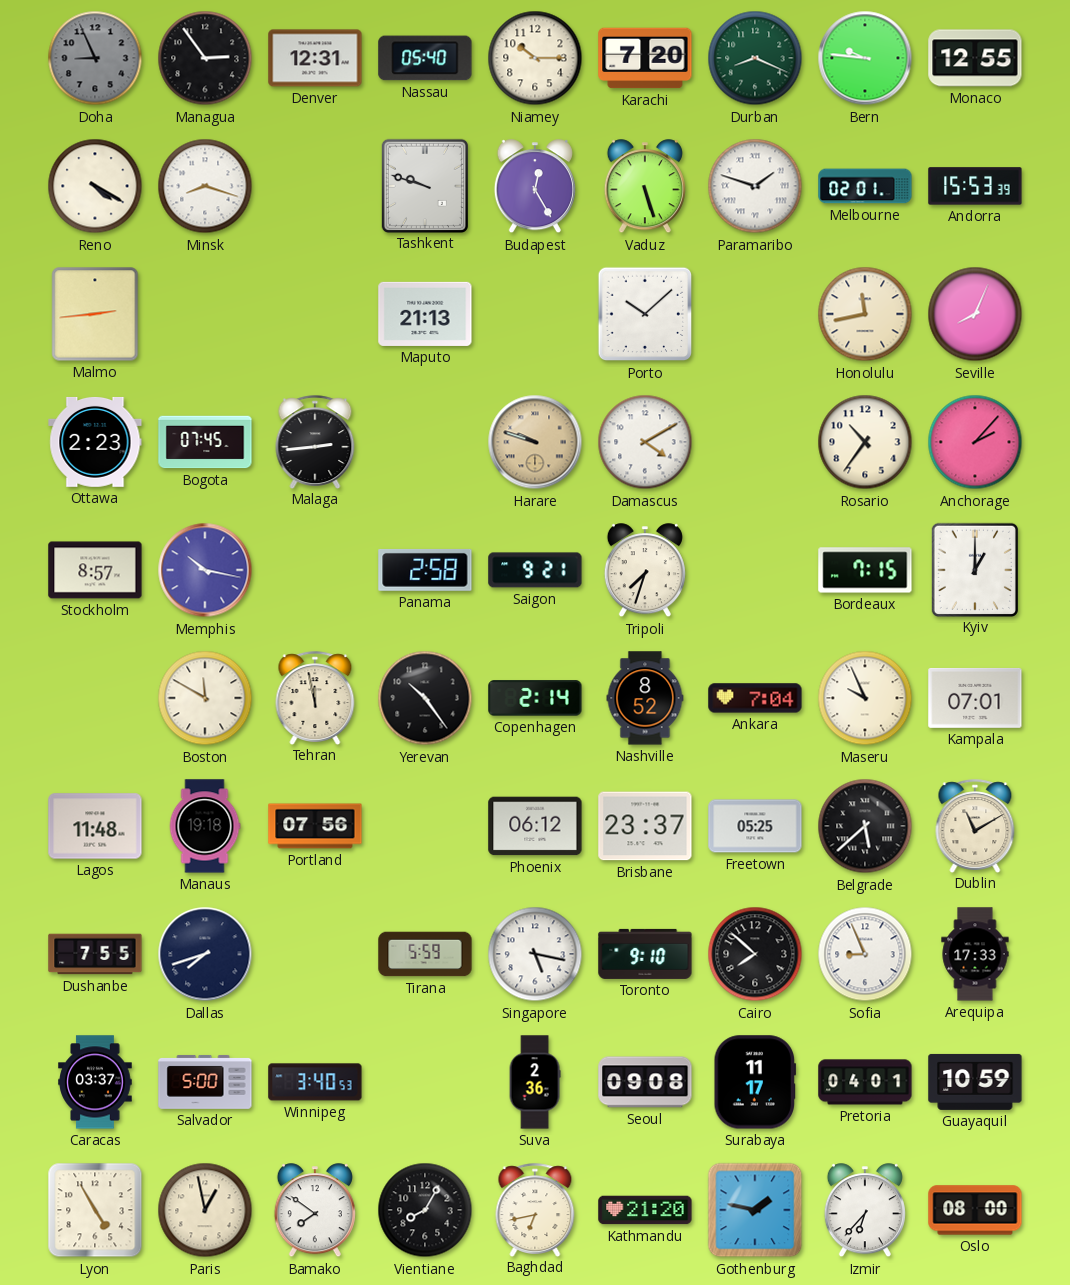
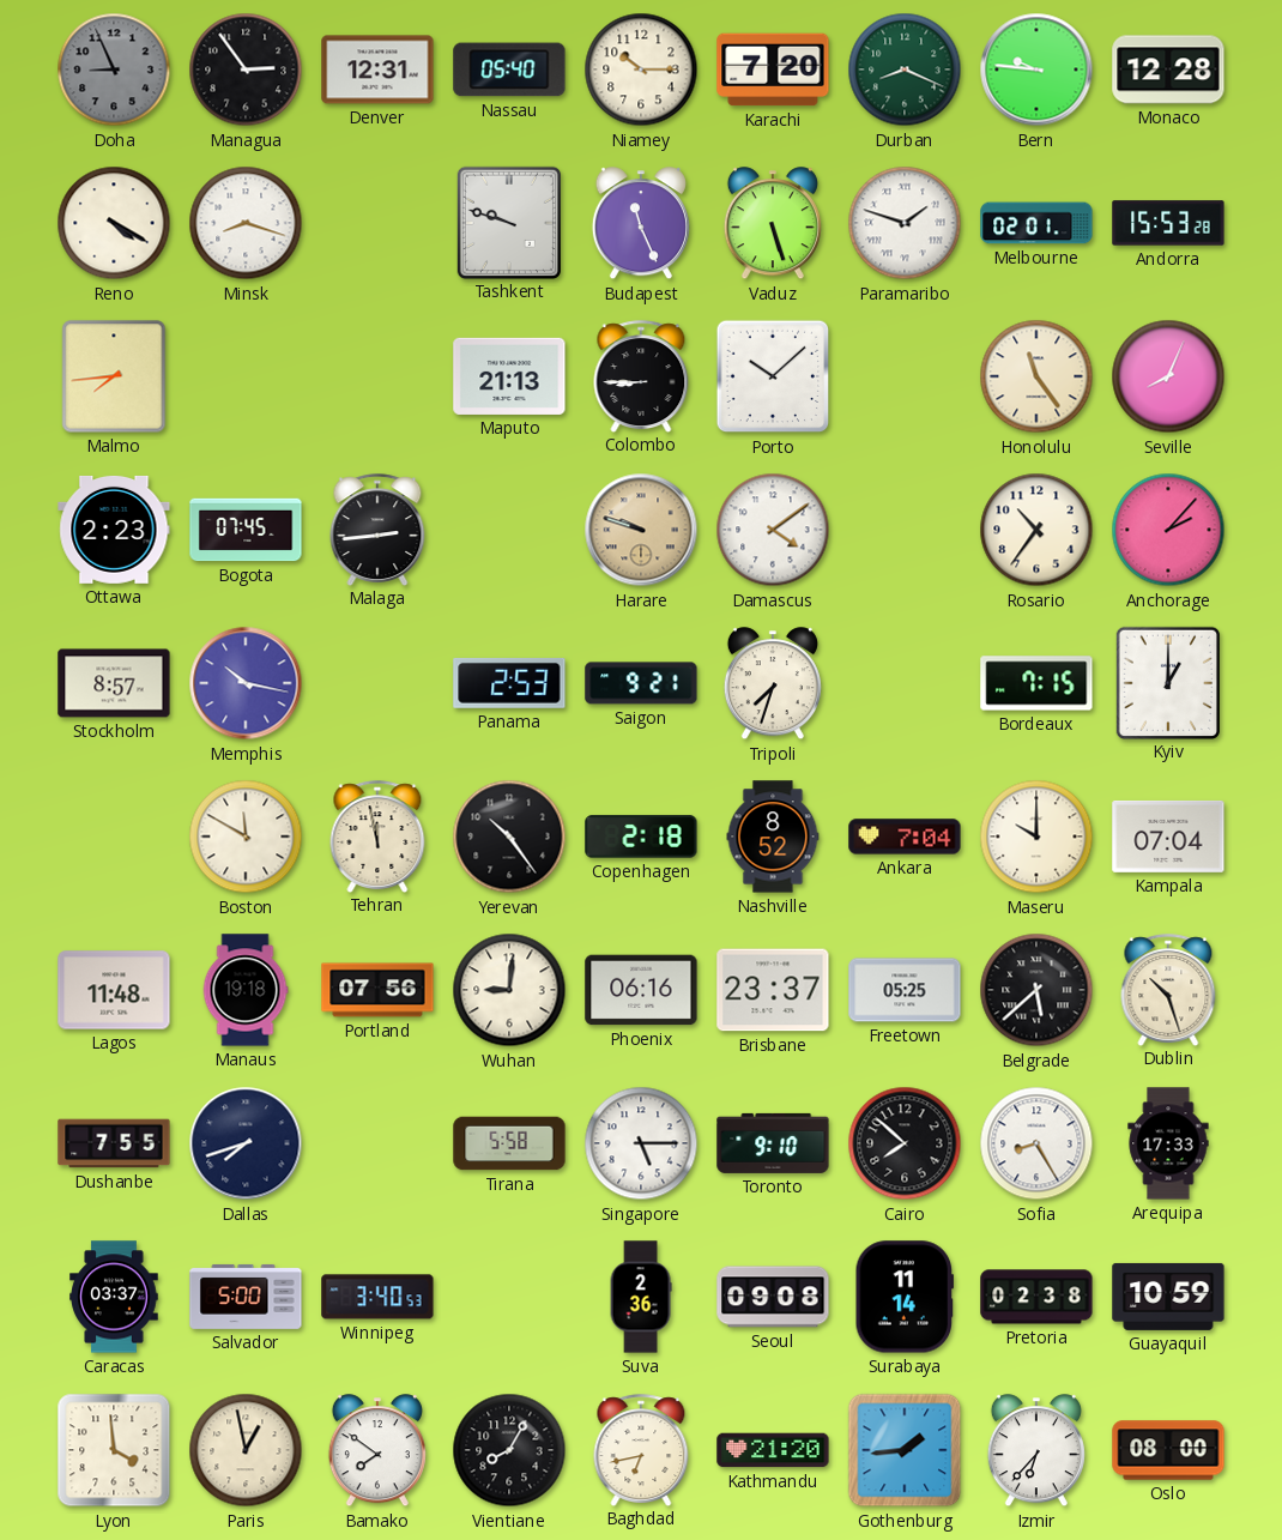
Monaco: 12:55 -> 12:28
Budapest: 12:25 -> 11:26
Andorra: 15:53:39 -> 15:53:28
Malmo: 2:44 -> 7:44
Colombo: none -> 8:45
Honolulu: 11:43 -> 11:24
Damascus: 4:10 -> 4:09
Panama: 2:58 -> 2:53
Copenhagen: 2:14 -> 2:18
Maseru: 9:56 -> 10:00
Kampala: 07:01 -> 07:04
Wuhan: none -> 9:01
Phoenix: 06:12 -> 06:16
Dublin: 11:10 -> 10:27
Tirana: 5:59 -> 5:58
Singapore: 5:17 -> 5:15
Sofia: 8:56 -> 8:25
Surabaya: 11:17 -> 11:14
Pretoria: 04:01 -> 02:38
Lyon: 4:55 -> 3:59
Gothenburg: 1:47 -> 1:44
